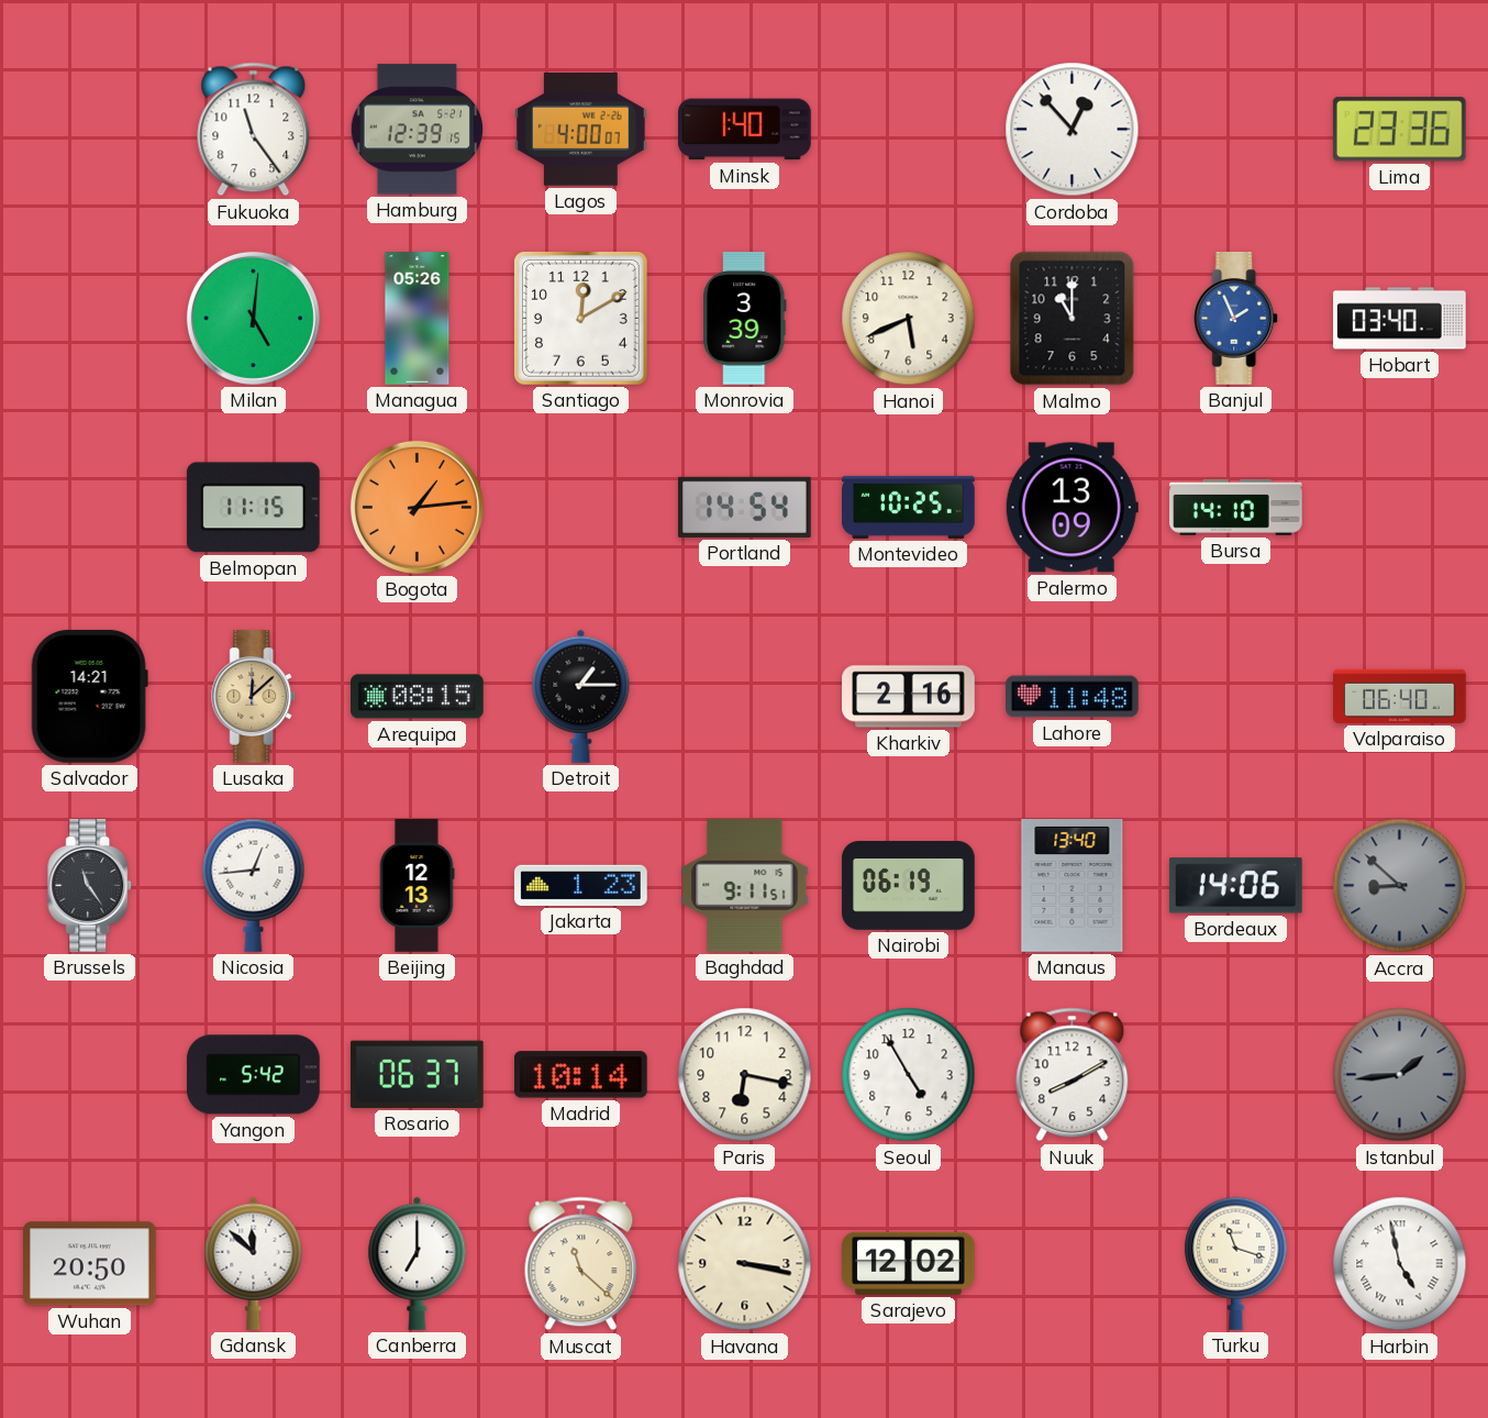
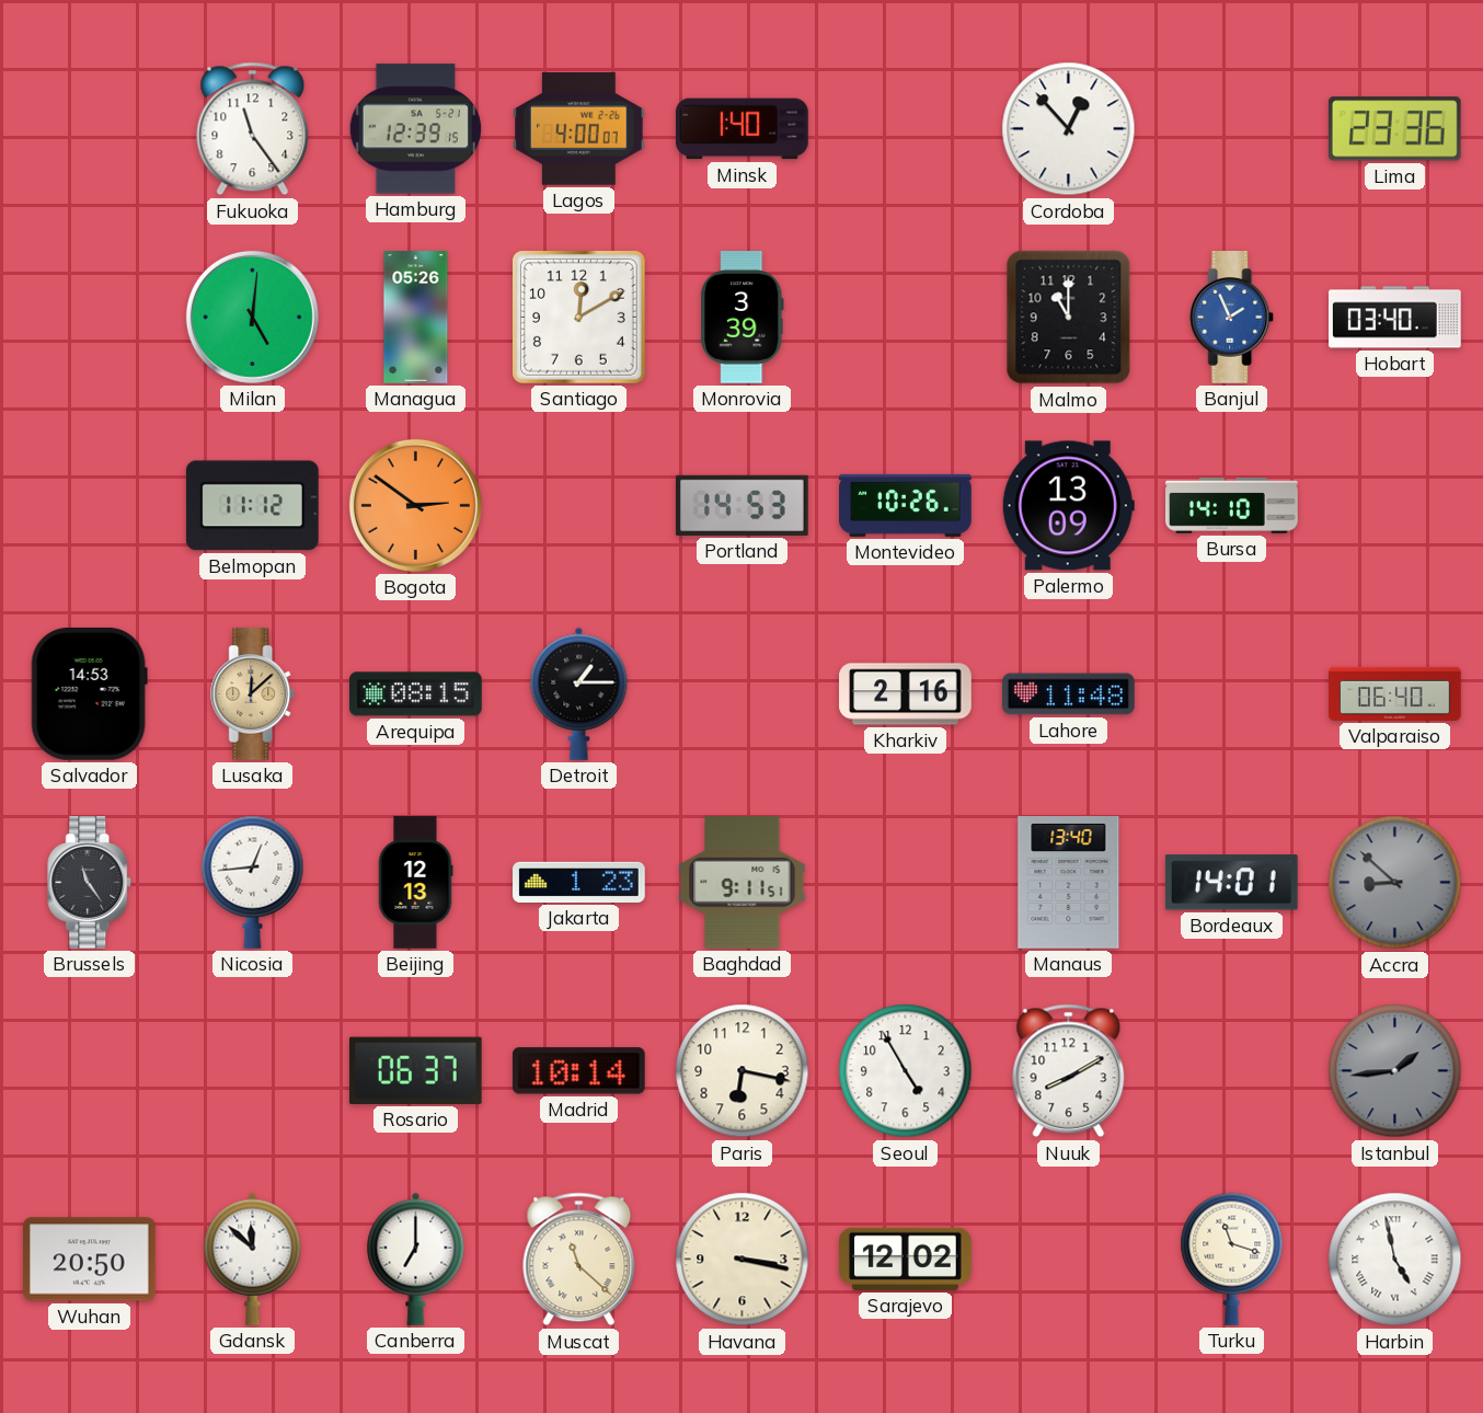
Hanoi: 5:41 -> none
Belmopan: 11:15 -> 11:12
Bogota: 1:14 -> 2:51
Portland: 14:54 -> 14:53
Montevideo: 10:25 -> 10:26
Salvador: 14:21 -> 14:53
Nairobi: 06:19 -> none
Bordeaux: 14:06 -> 14:01
Yangon: 5:42 -> none
